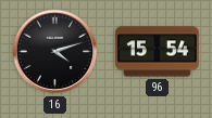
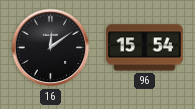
16: 4:12 -> 12:09
